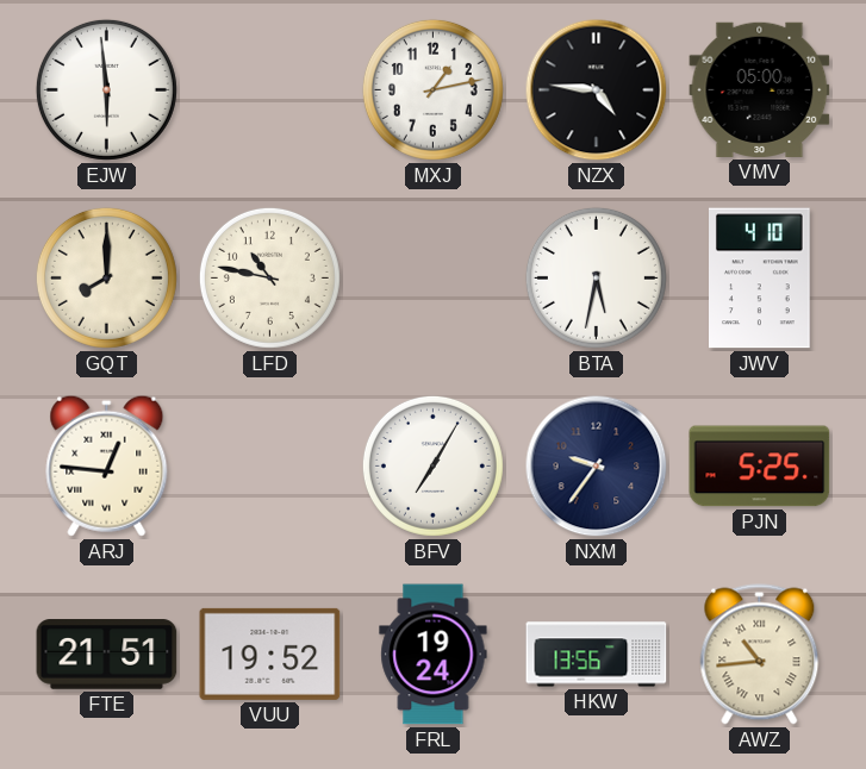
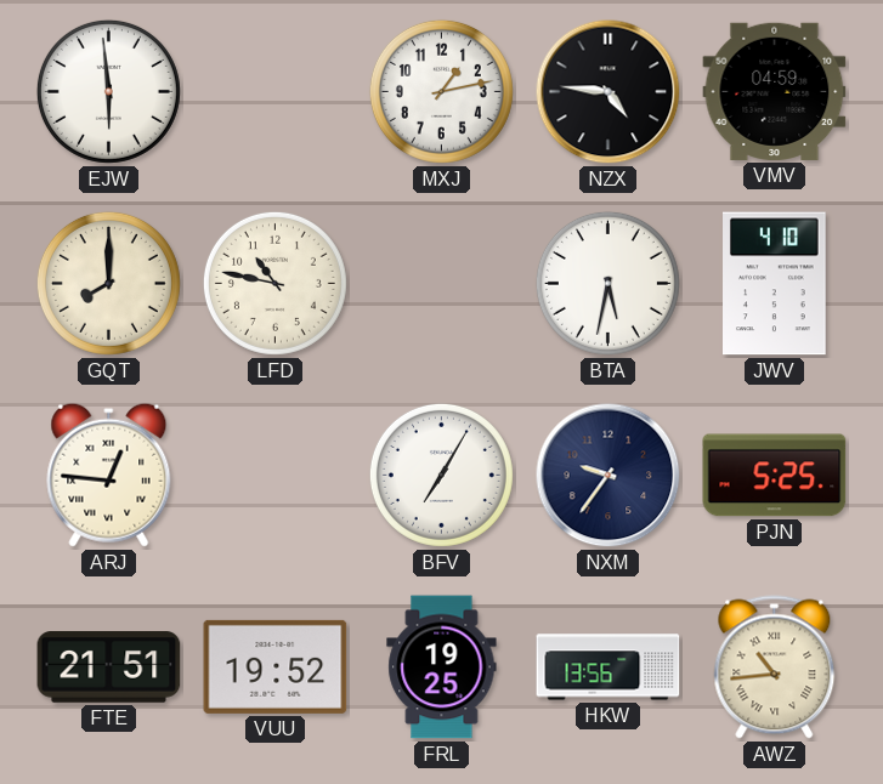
VMV: 05:00 -> 04:59
FRL: 19:24 -> 19:25
